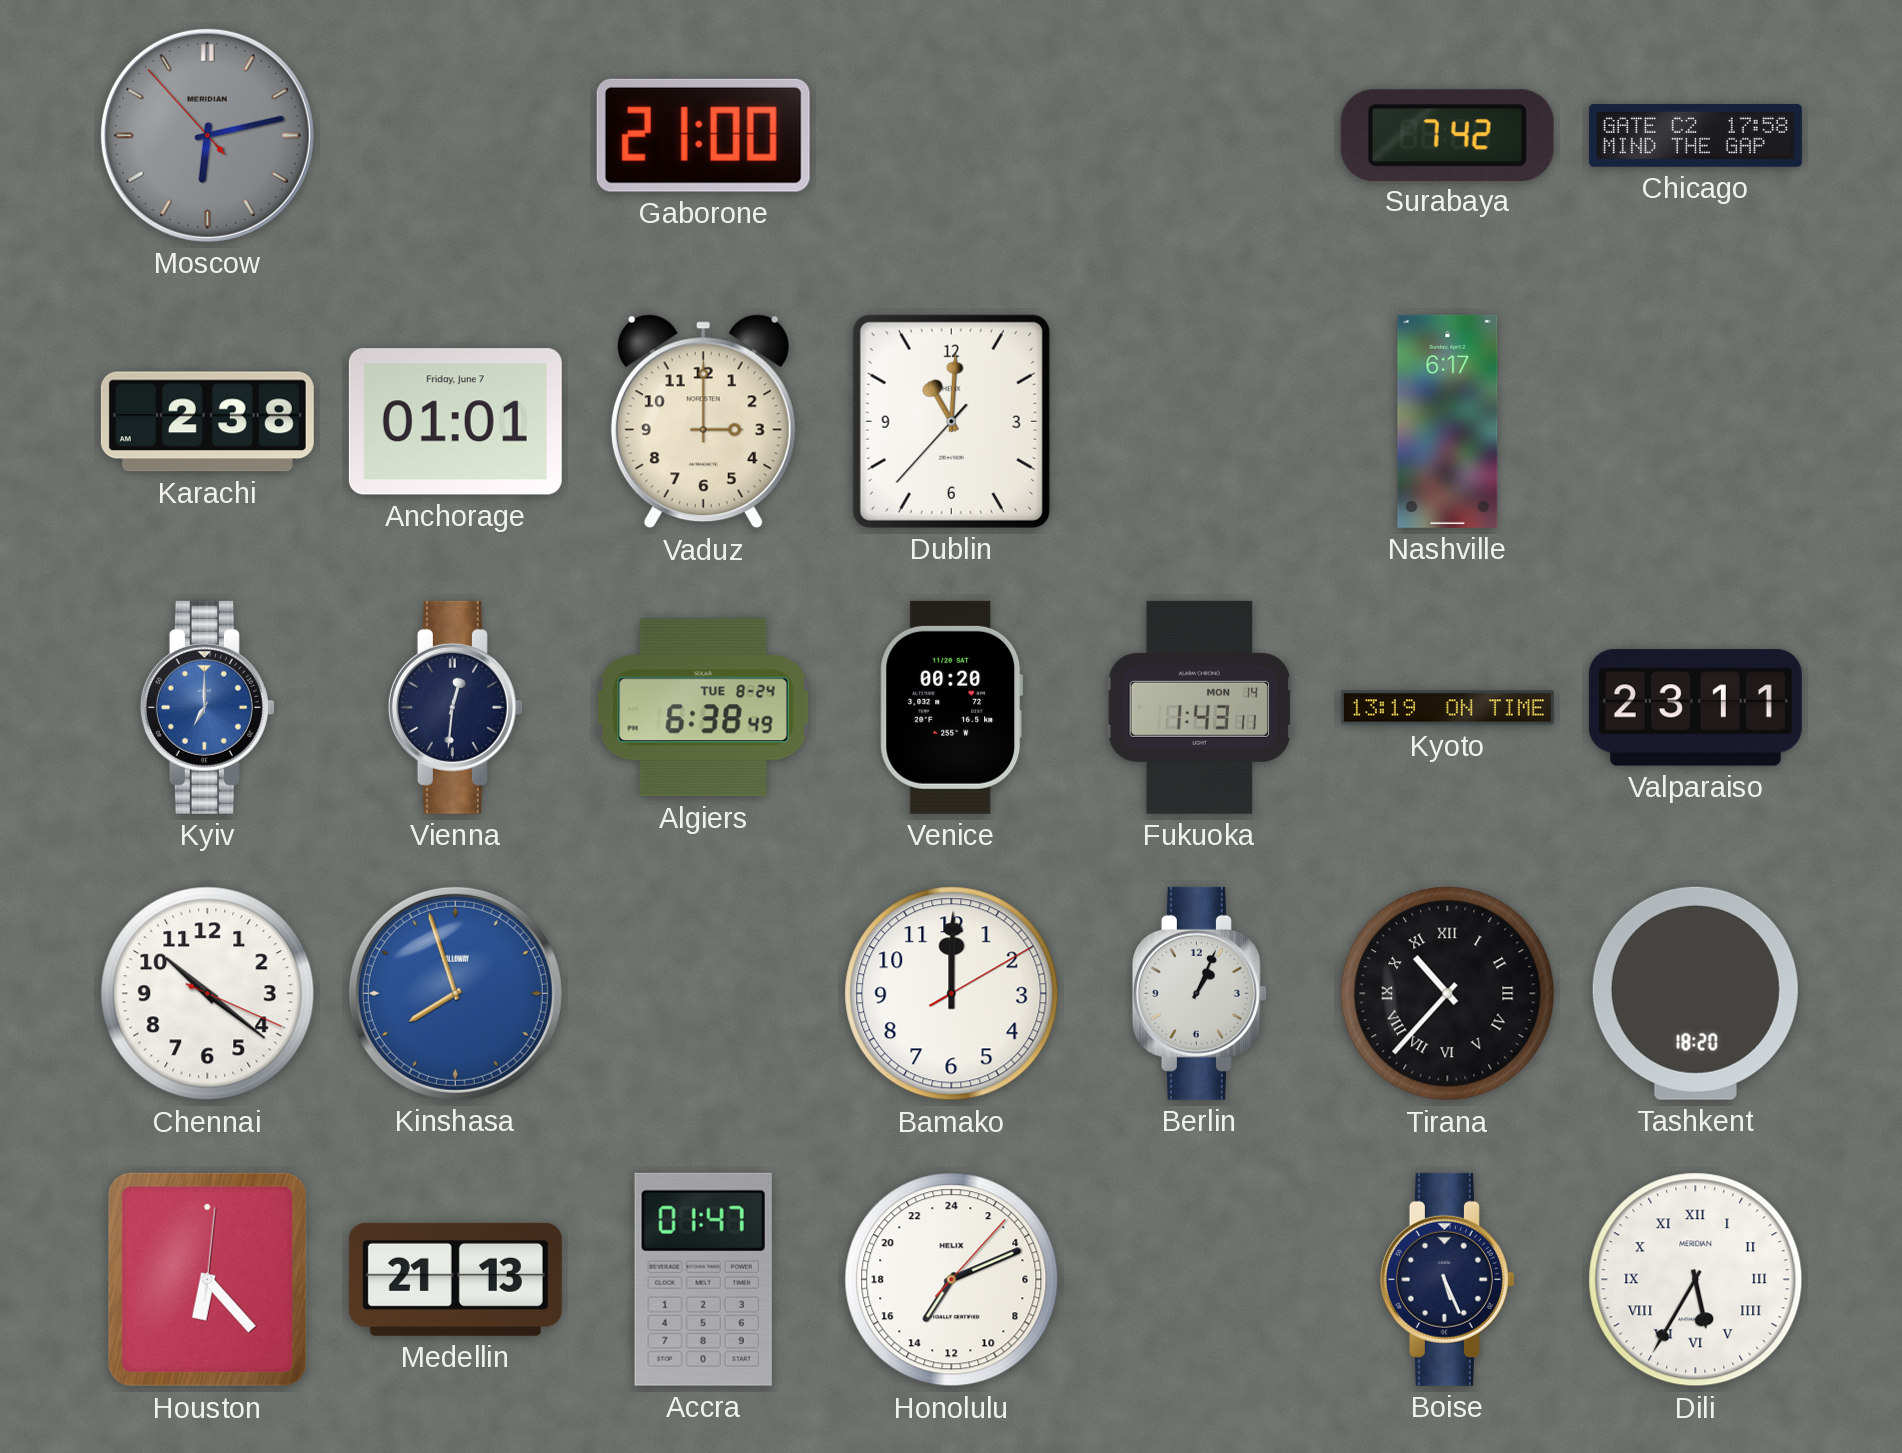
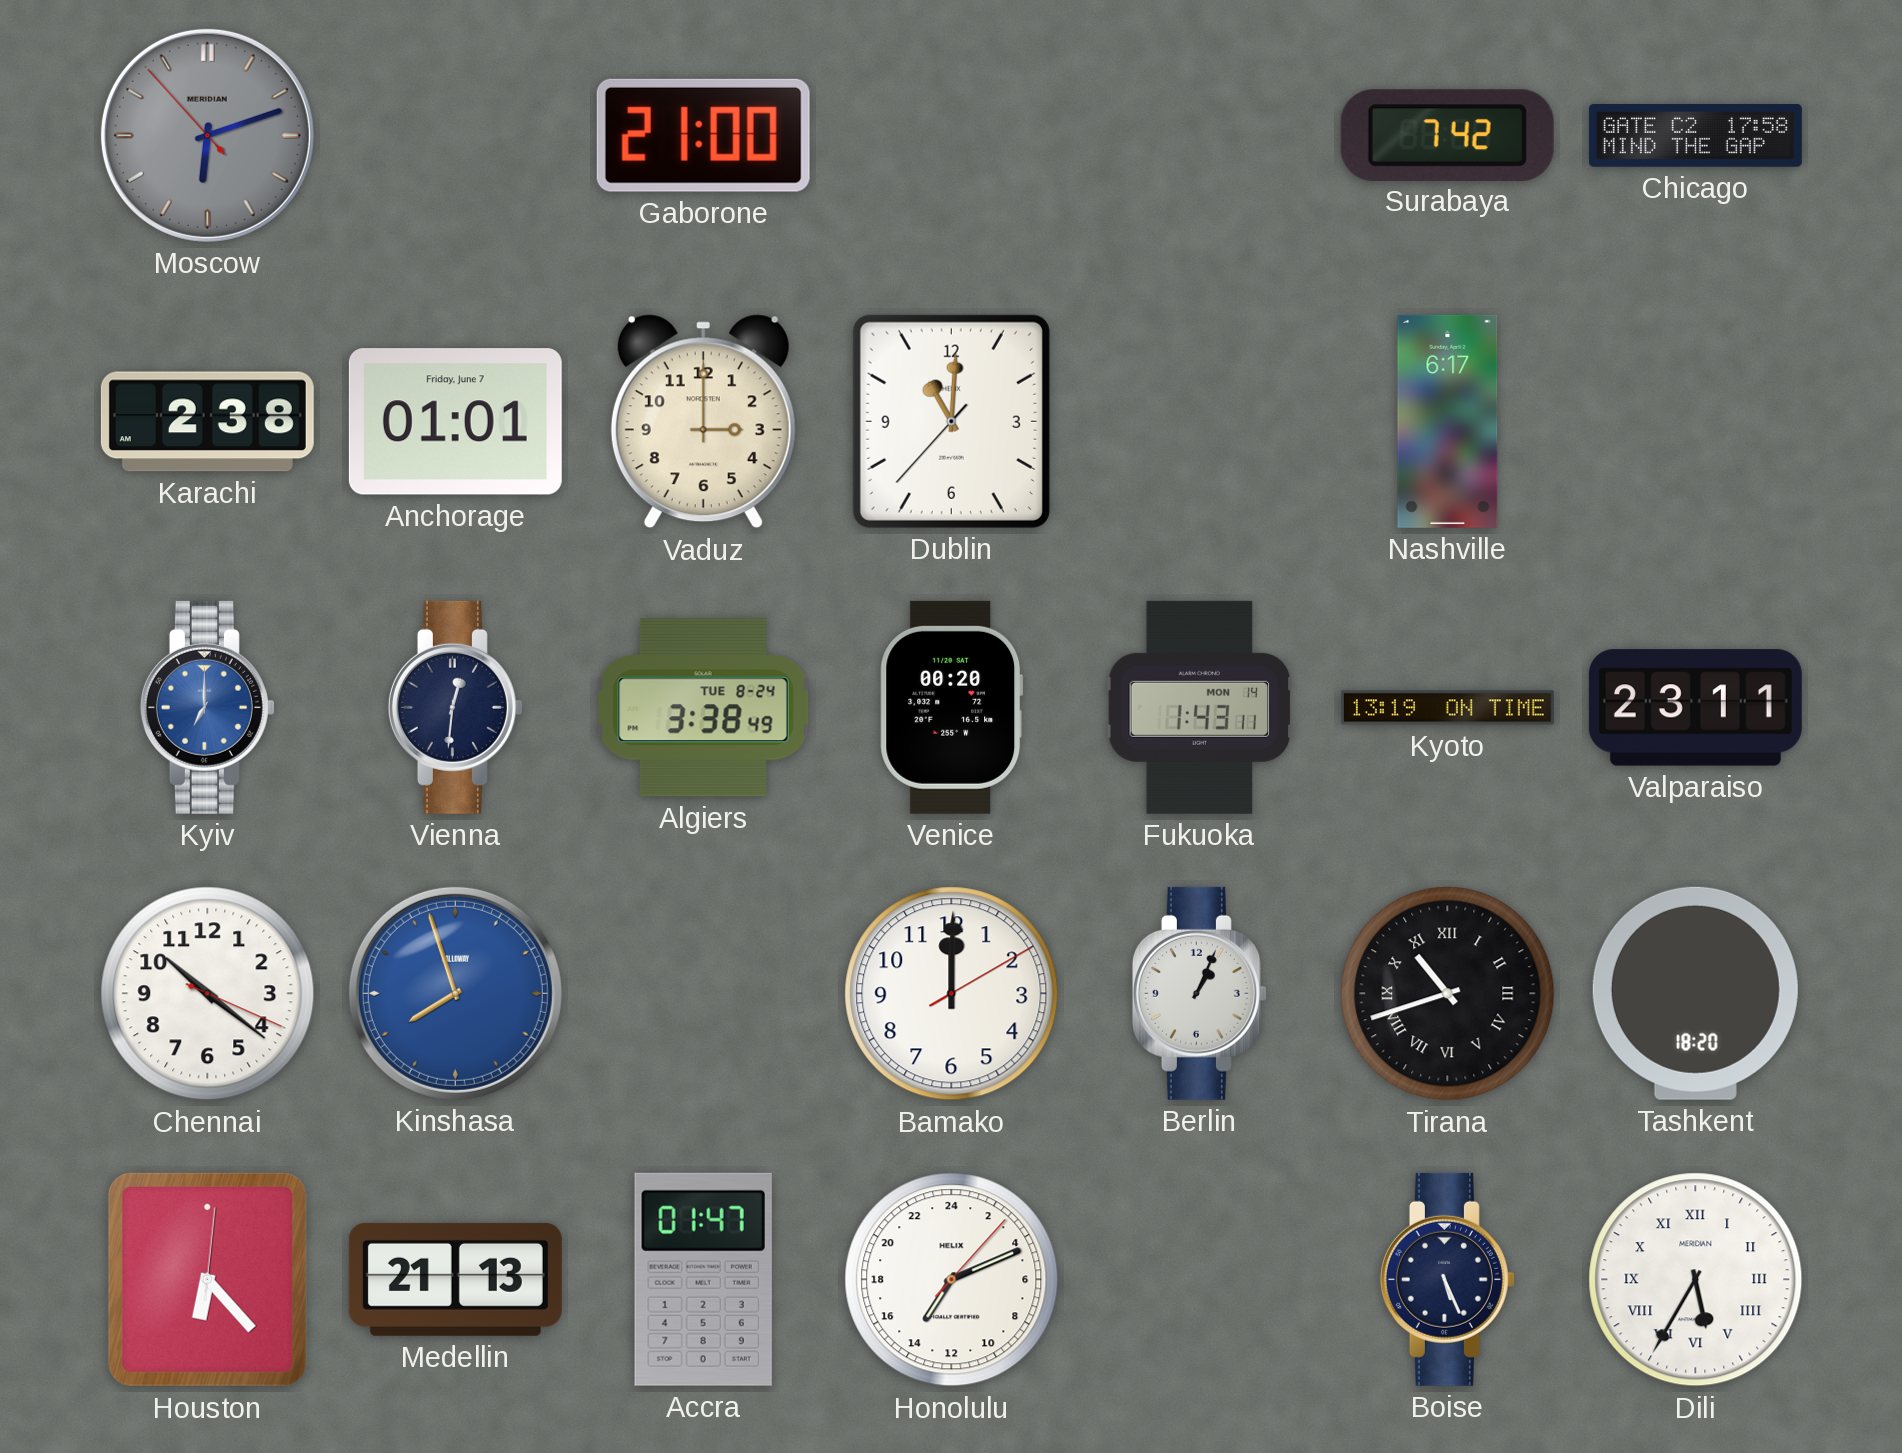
Moscow: 6:12 -> 6:11
Algiers: 6:38 -> 3:38
Tirana: 10:37 -> 10:42
